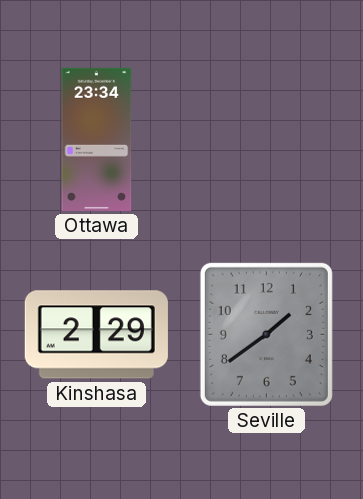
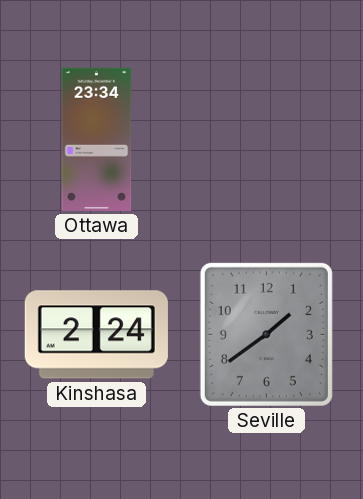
Kinshasa: 2:29 -> 2:24
